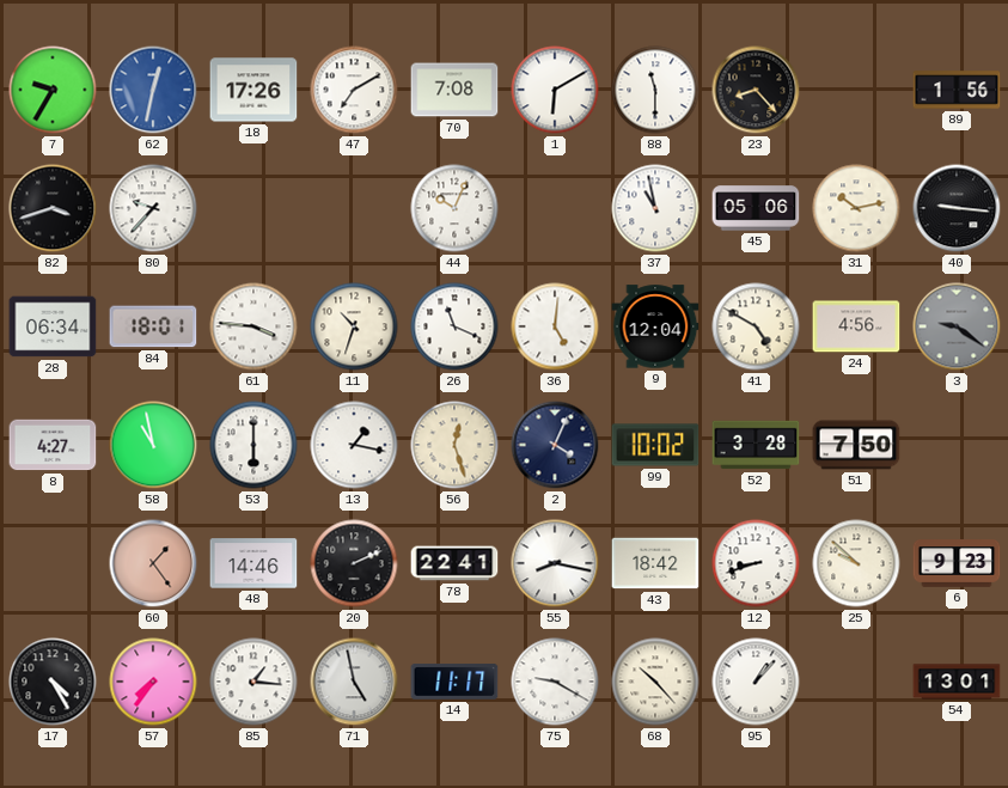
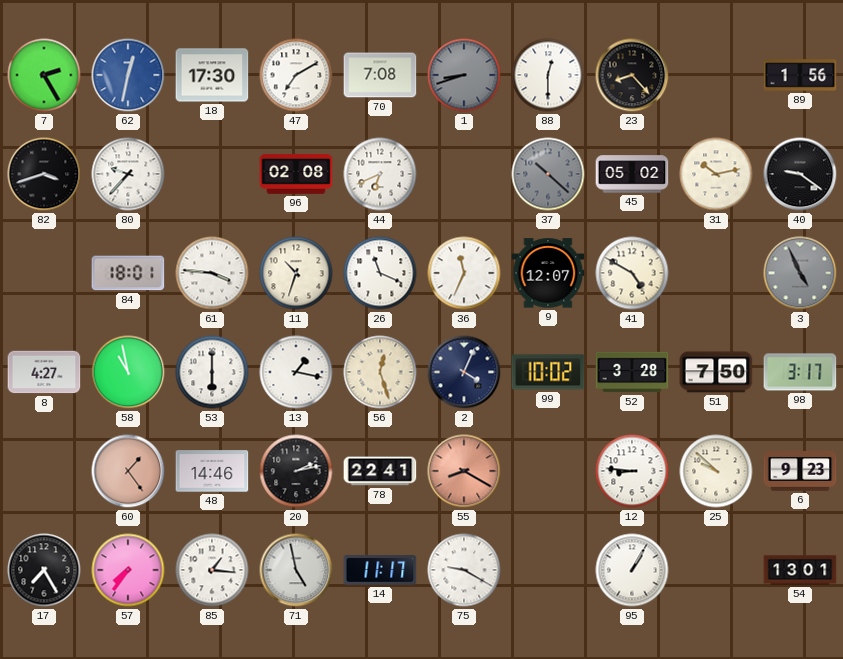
7: 9:35 -> 2:25
18: 17:26 -> 17:30
1: 6:10 -> 8:42
1 dial: white -> grey
88: 11:30 -> 12:30
96: none -> 02:08
44: 10:04 -> 6:41
37: 10:58 -> 10:22
37 dial: white -> grey
45: 05:06 -> 05:02
40: 9:16 -> 9:21
28: 06:34 -> none
36: 5:01 -> 11:34
9: 12:04 -> 12:07
24: 4:56 -> none
3: 9:21 -> 4:56
98: none -> 3:17
20: 2:11 -> 2:13
55: 8:17 -> 8:20
55 dial: white -> salmon
43: 18:42 -> none
12: 8:42 -> 8:46
17: 4:25 -> 7:25
68: 10:23 -> none
95: 1:07 -> 1:05
